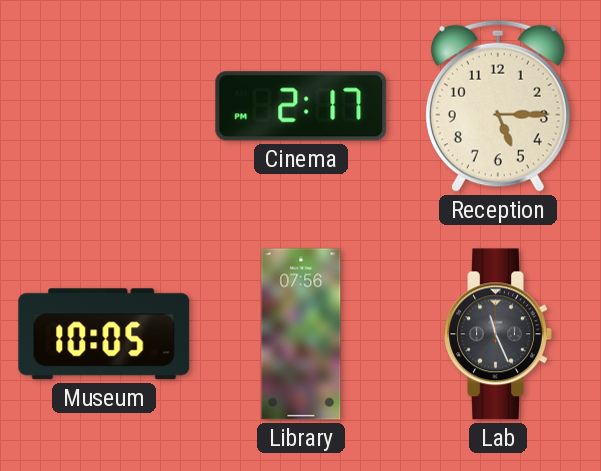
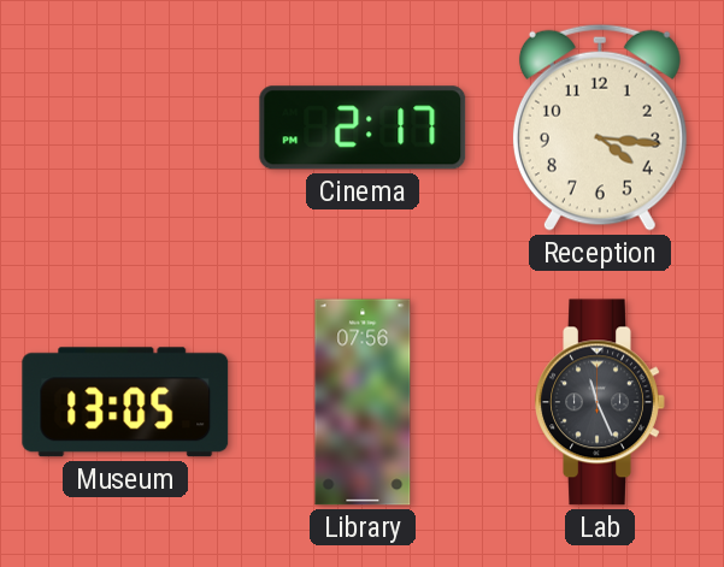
Reception: 5:15 -> 4:16
Museum: 10:05 -> 13:05
